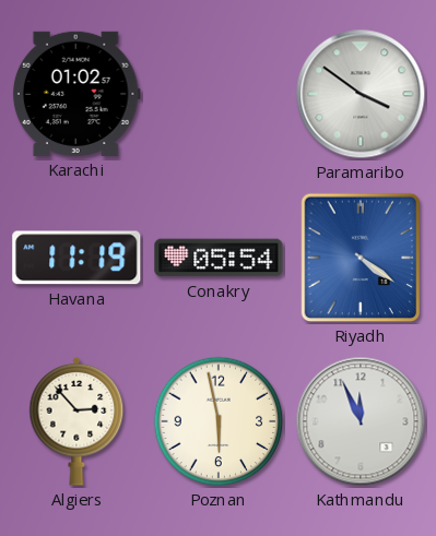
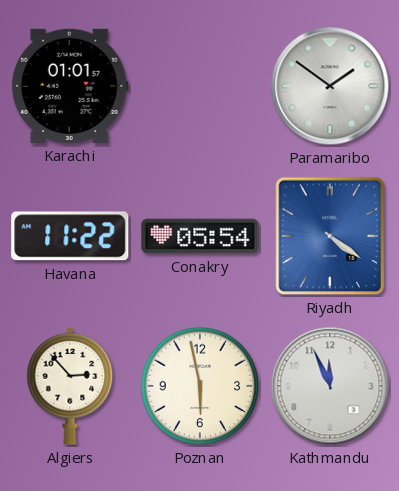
Karachi: 01:02 -> 01:01
Paramaribo: 3:51 -> 1:51
Havana: 11:19 -> 11:22
